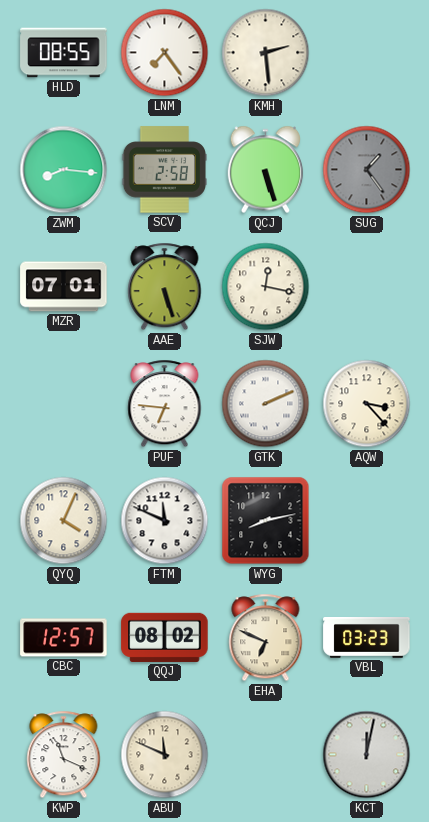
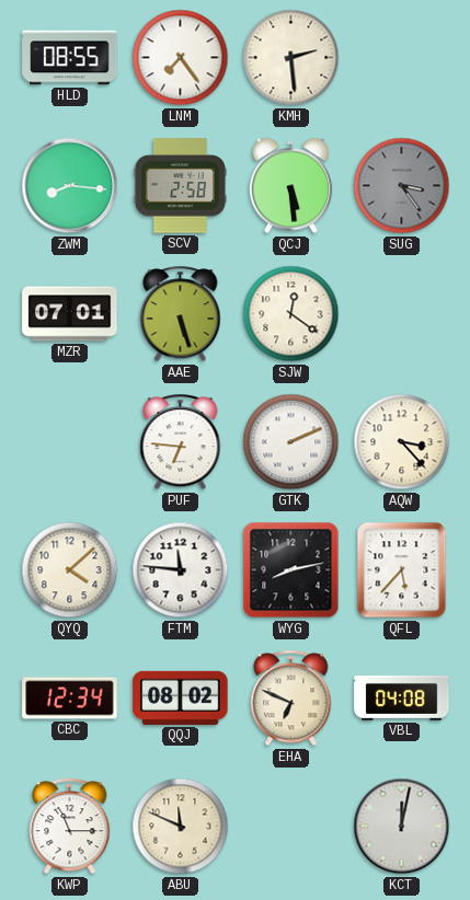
QCJ: 5:27 -> 5:29
SUG: 1:24 -> 3:24
SJW: 12:17 -> 12:21
QYQ: 4:04 -> 4:08
FTM: 11:49 -> 11:46
QFL: none -> 5:37
CBC: 12:57 -> 12:34
VBL: 03:23 -> 04:08
KWP: 11:19 -> 11:15
